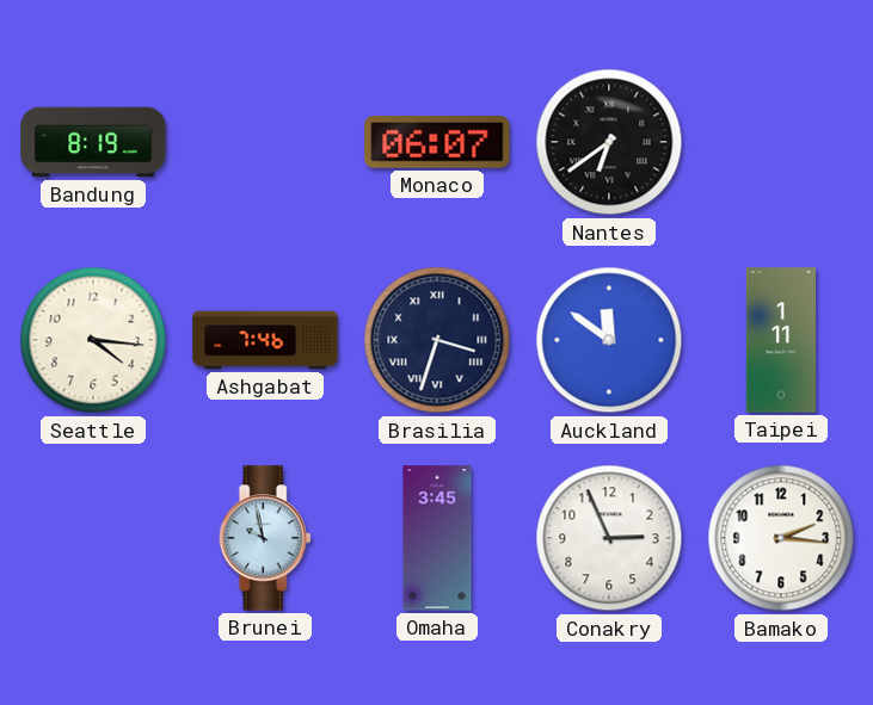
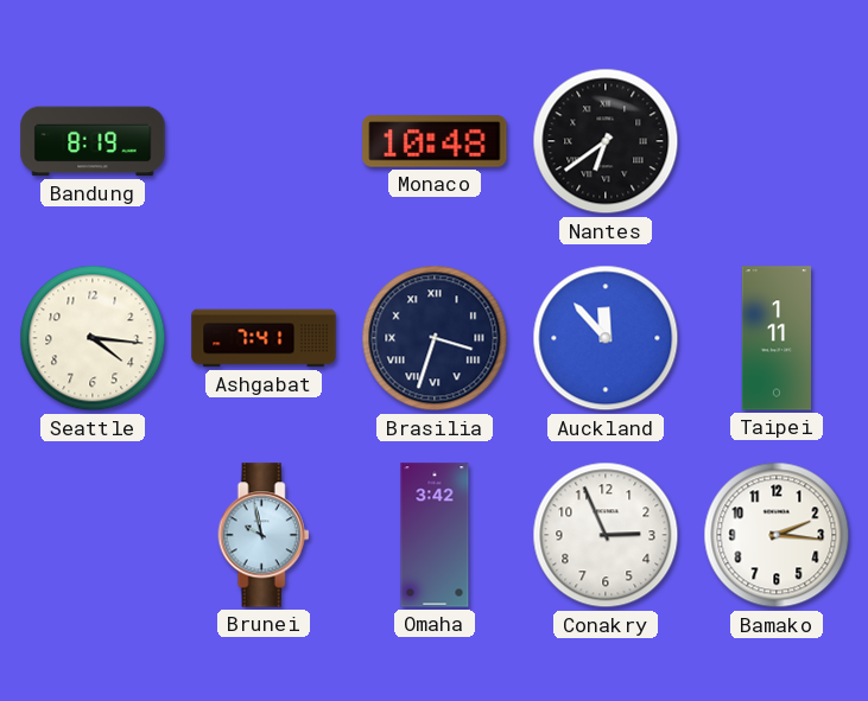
Monaco: 06:07 -> 10:48
Ashgabat: 7:46 -> 7:41
Auckland: 11:51 -> 11:53
Omaha: 3:45 -> 3:42
